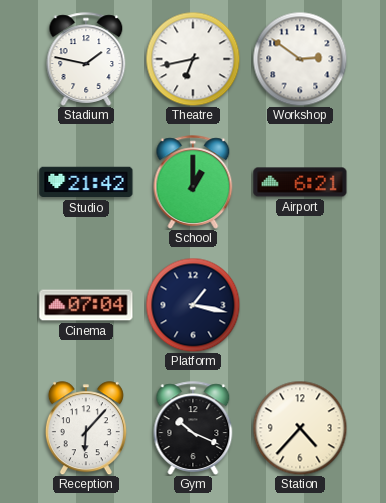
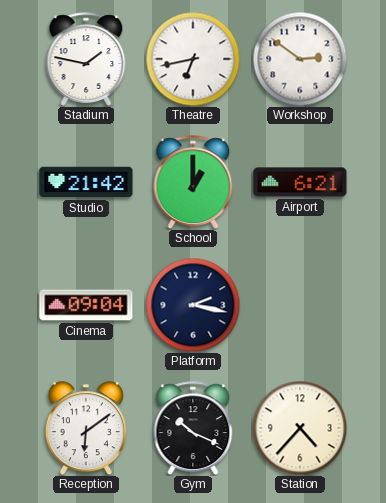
Cinema: 07:04 -> 09:04
Platform: 1:17 -> 2:17
Reception: 6:07 -> 6:09
